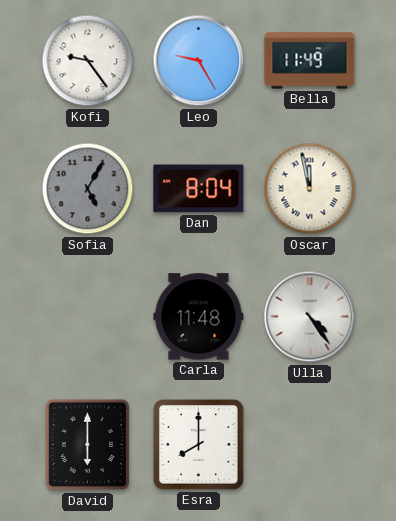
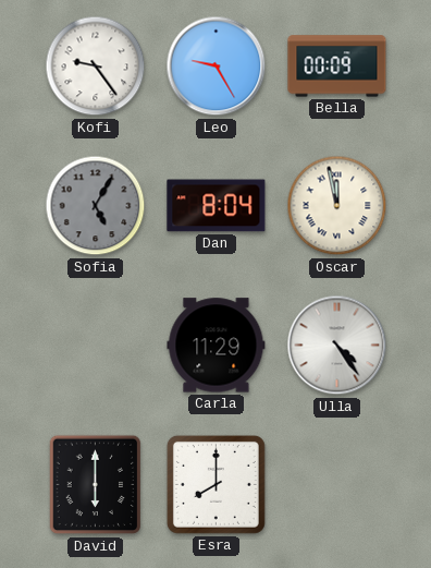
Bella: 11:49 -> 00:09
Carla: 11:48 -> 11:29
